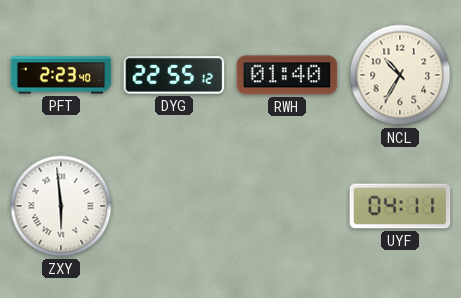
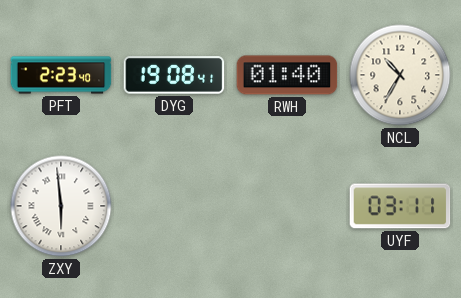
DYG: 22:55 -> 19:08
UYF: 04:11 -> 03:11
